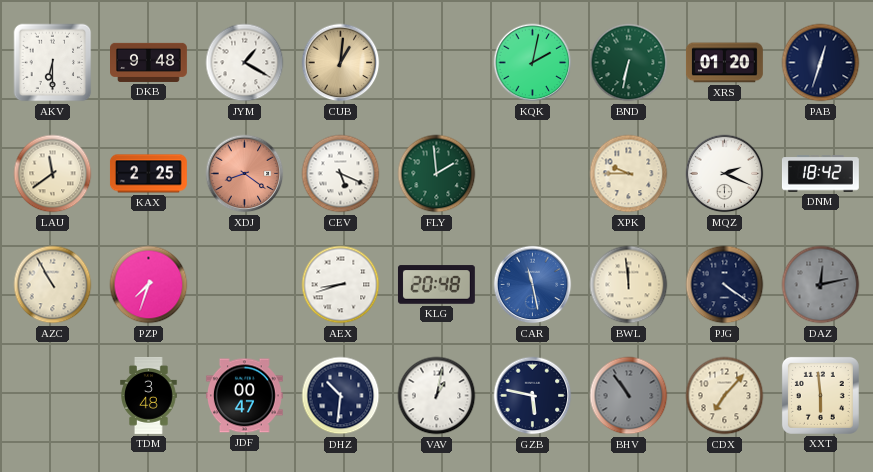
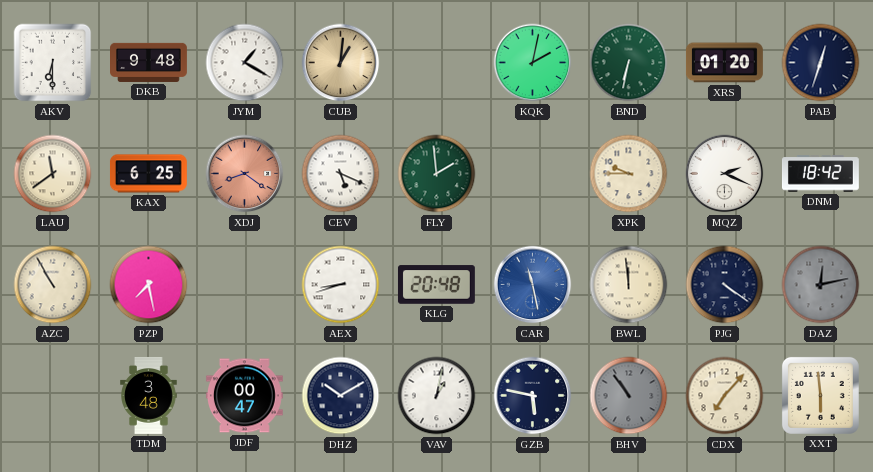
KAX: 2:25 -> 6:25
PZP: 7:33 -> 7:28
DHZ: 10:31 -> 10:10
